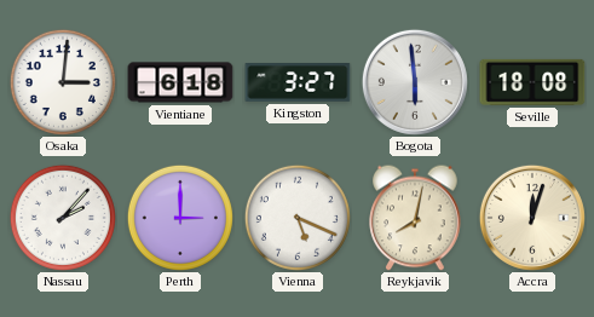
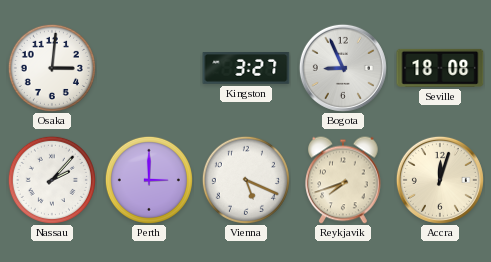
Vientiane: 6:18 -> none
Bogota: 5:59 -> 8:56
Reykjavik: 8:02 -> 7:42
